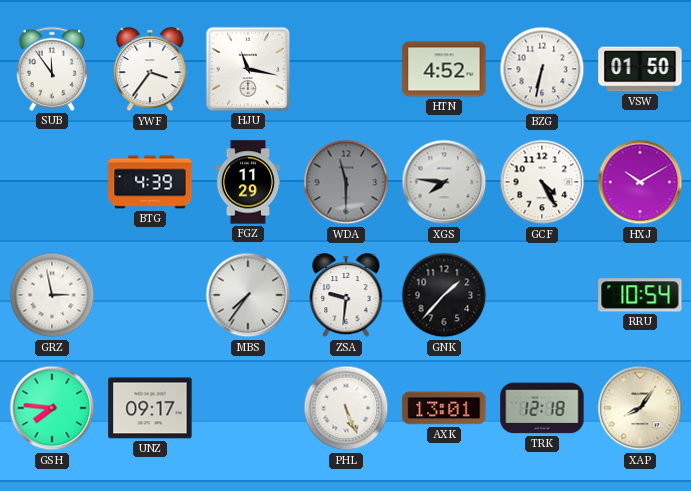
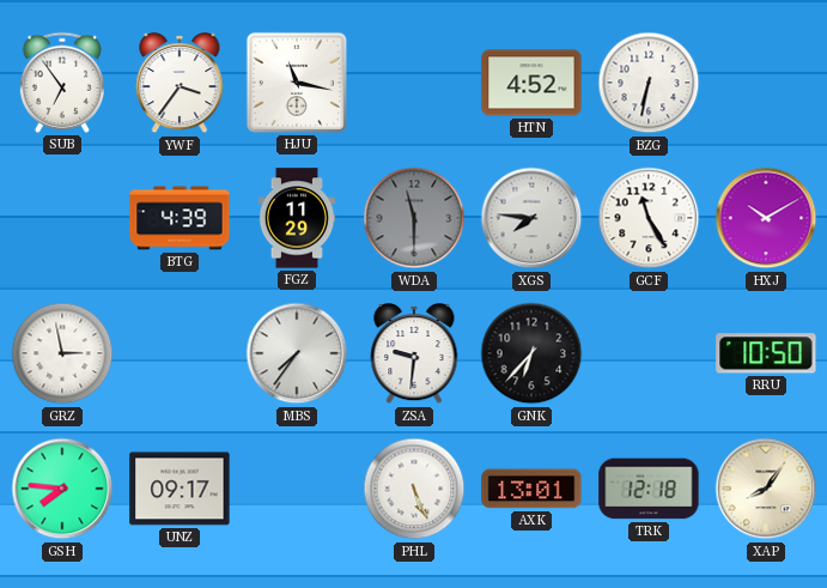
SUB: 11:54 -> 6:54
VSW: 01:50 -> none
GCF: 4:25 -> 11:25
GNK: 1:37 -> 6:37
RRU: 10:54 -> 10:50
